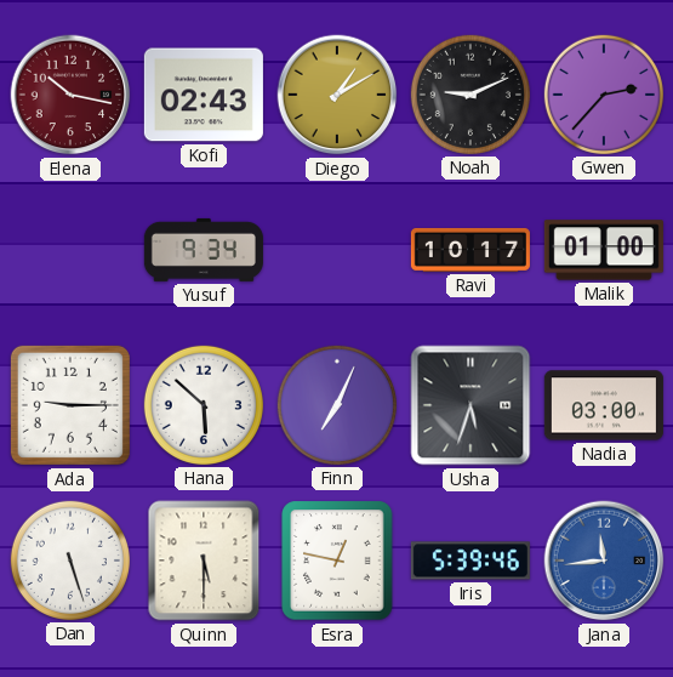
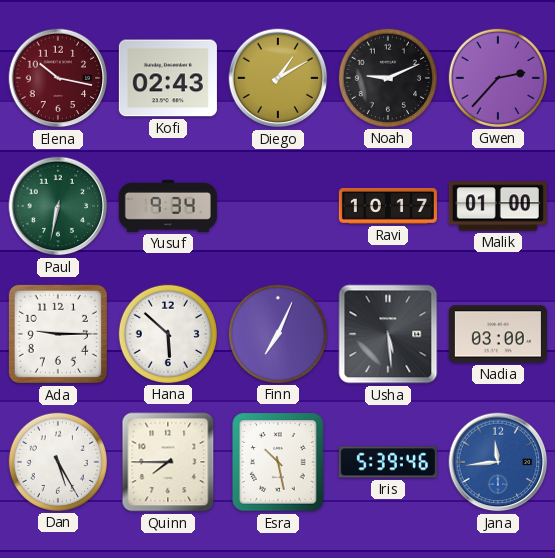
Paul: none -> 6:32
Usha: 5:33 -> 5:29
Dan: 5:27 -> 5:25
Quinn: 5:30 -> 7:45
Esra: 12:47 -> 10:28
